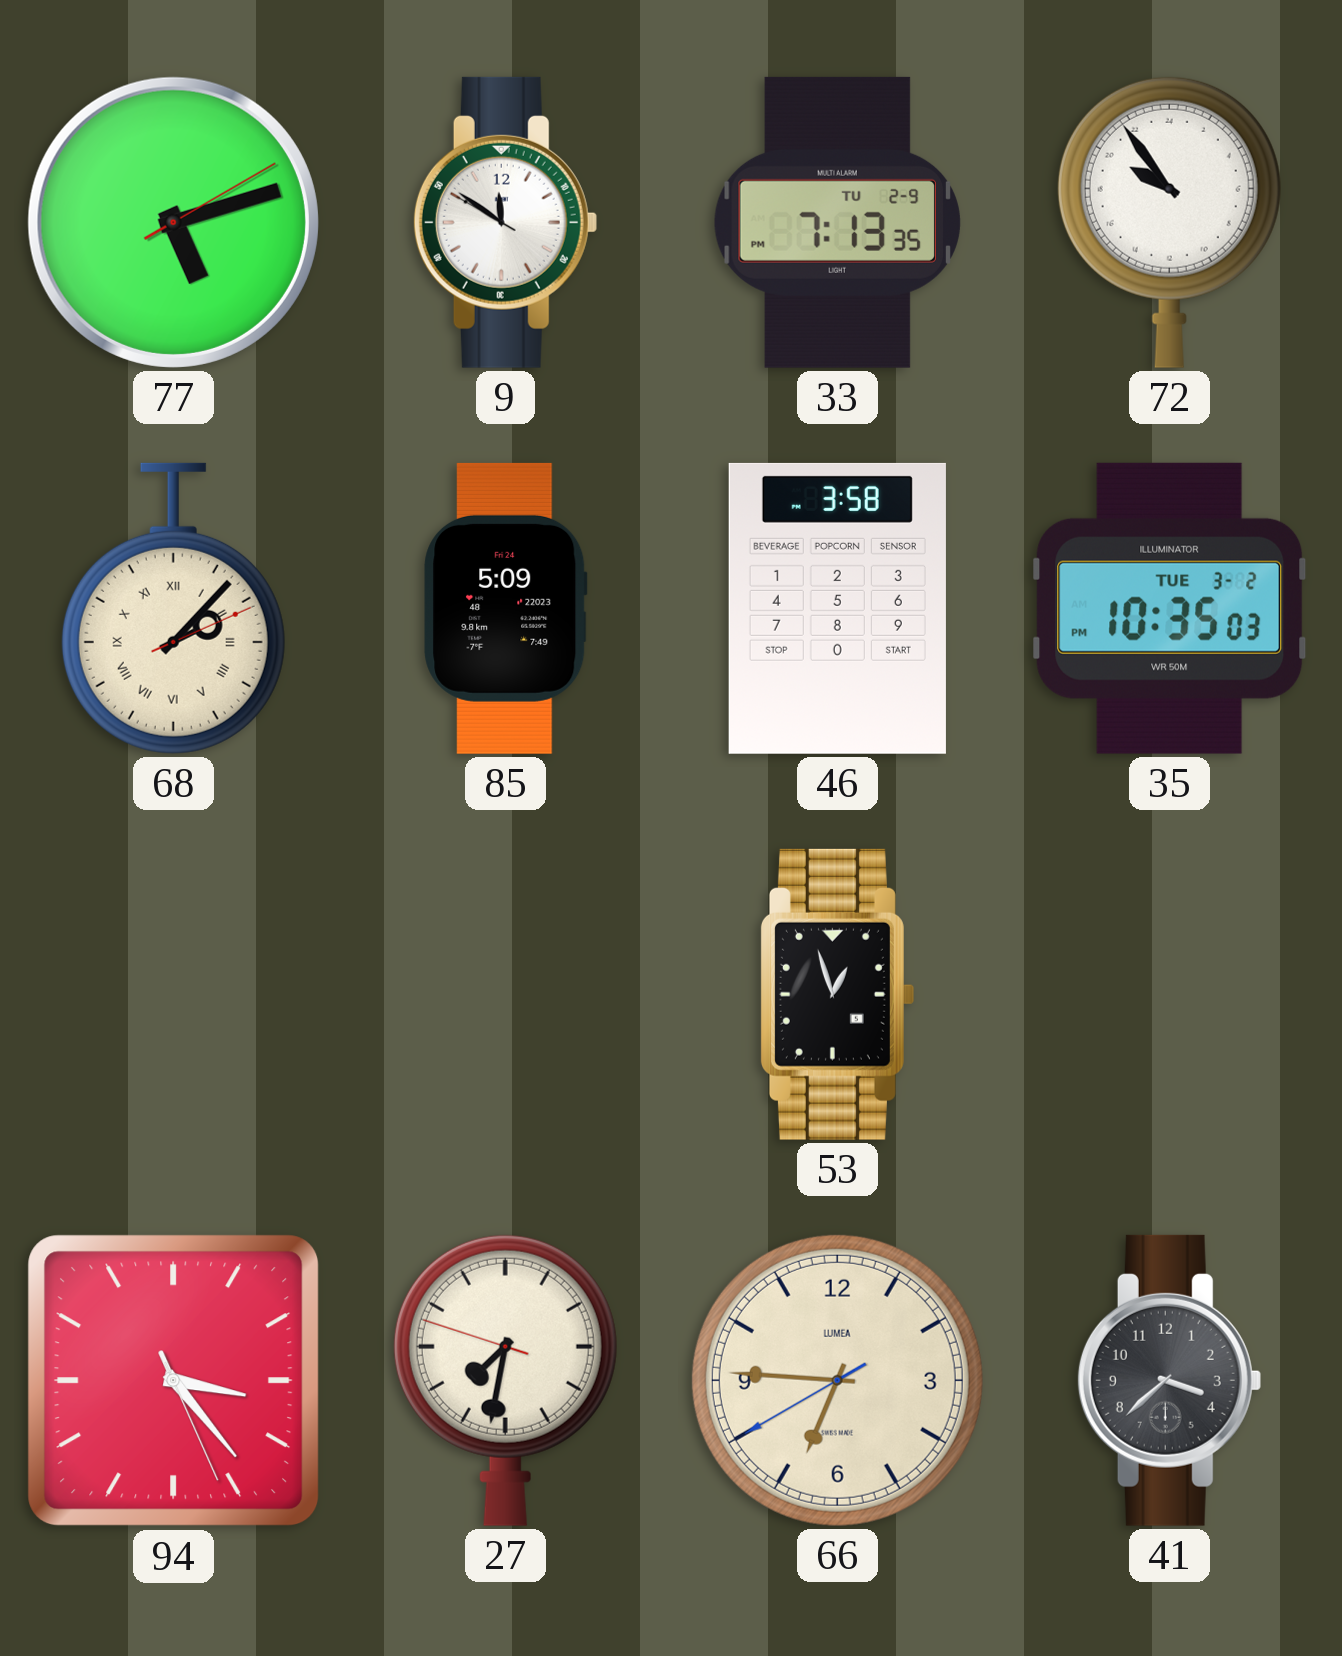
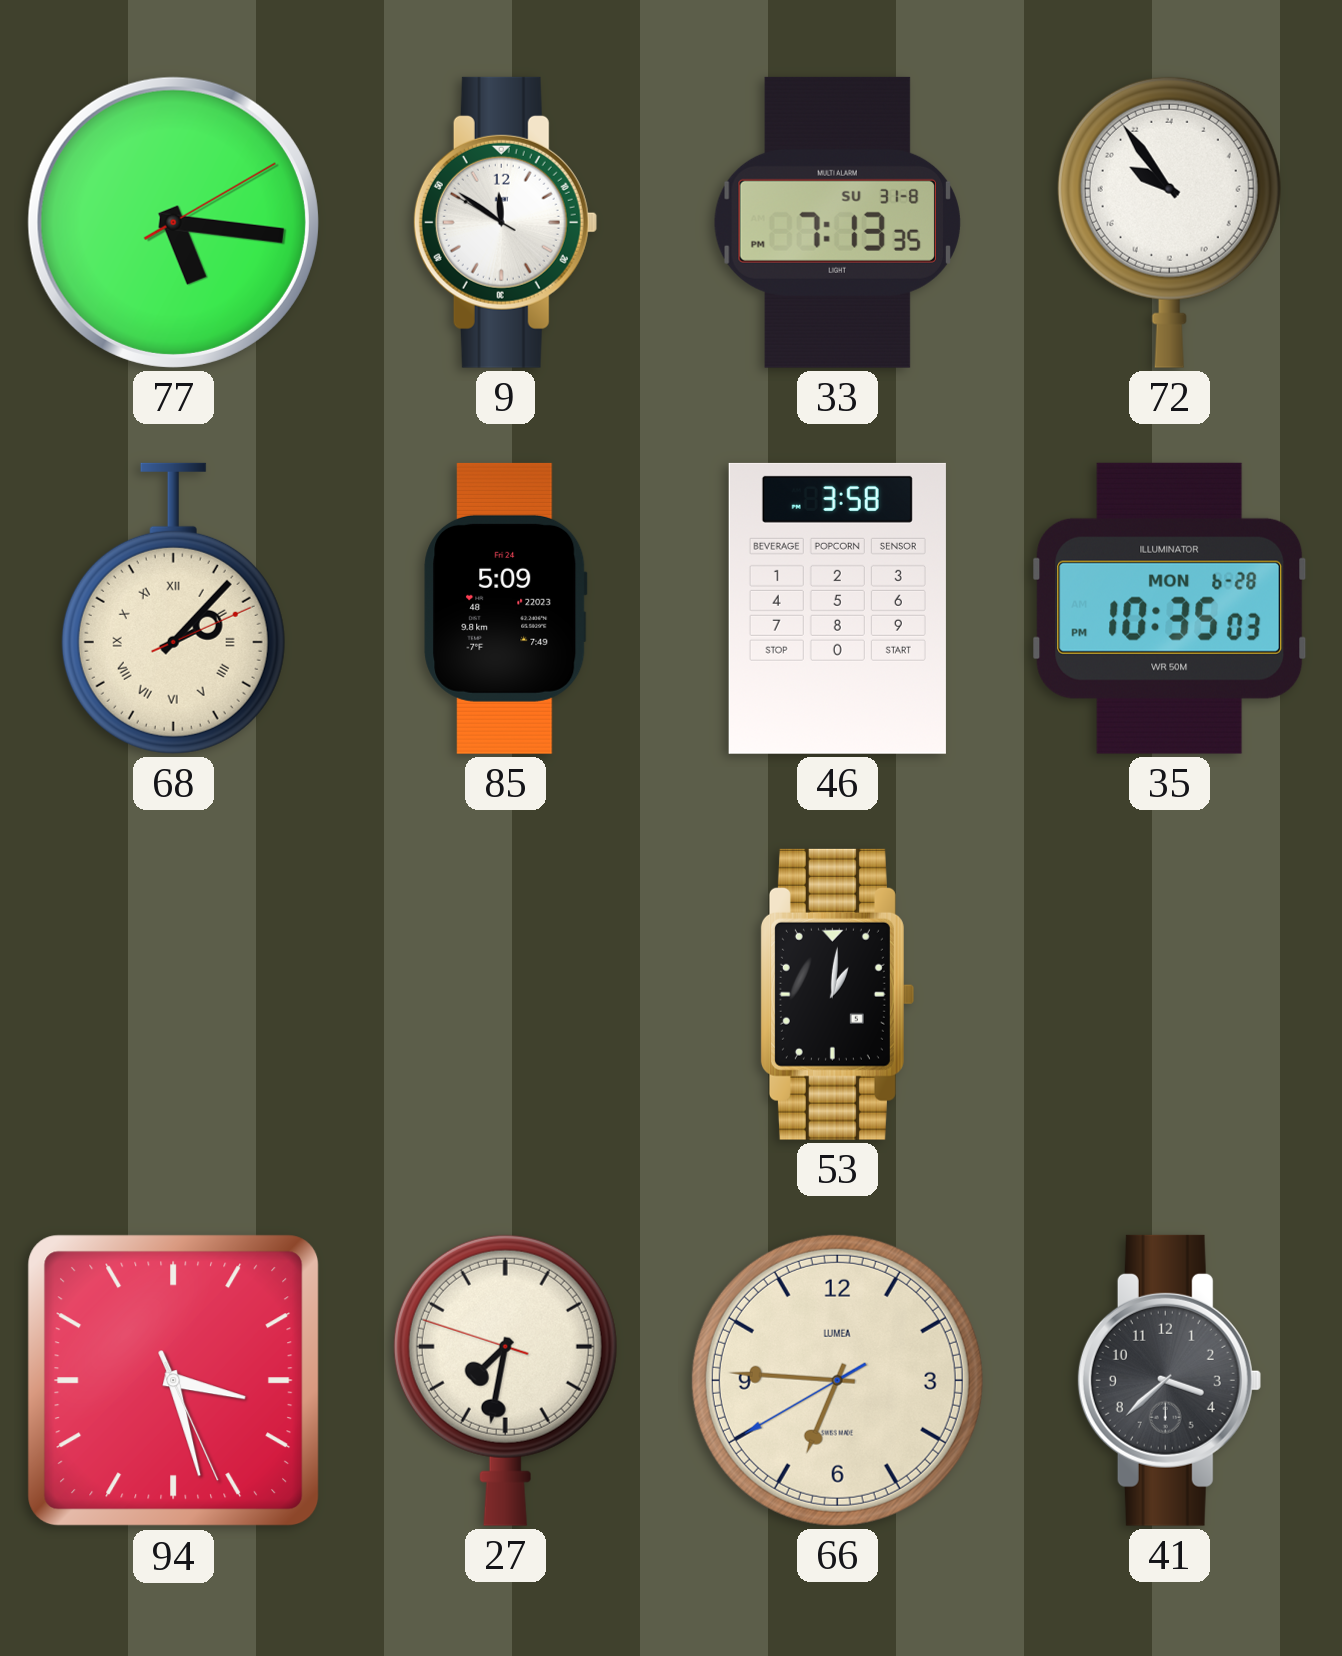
77: 5:12 -> 5:16
33 date: TU 2-9 -> SU 31-8
35 date: TUE 3-2 -> MON 6-28
53: 12:57 -> 1:01
94: 3:23 -> 3:27
